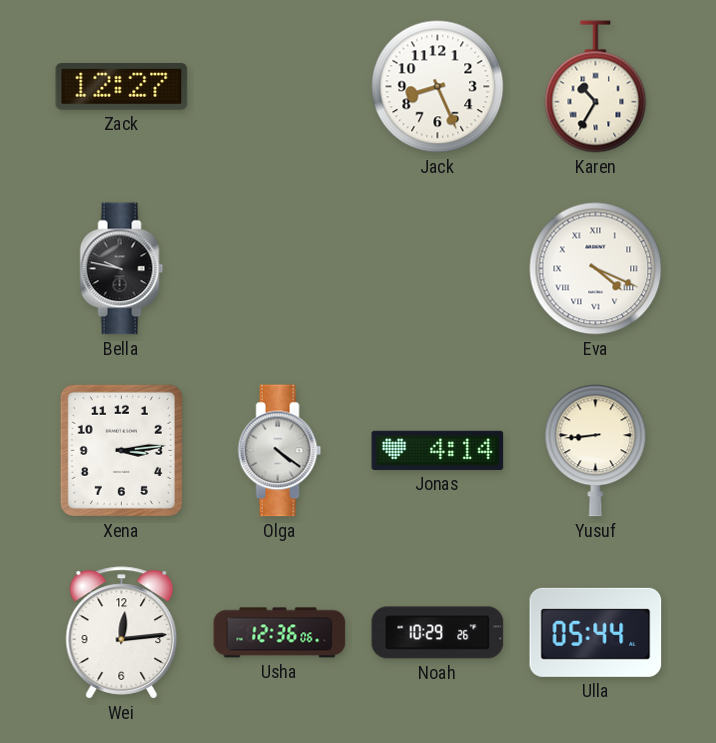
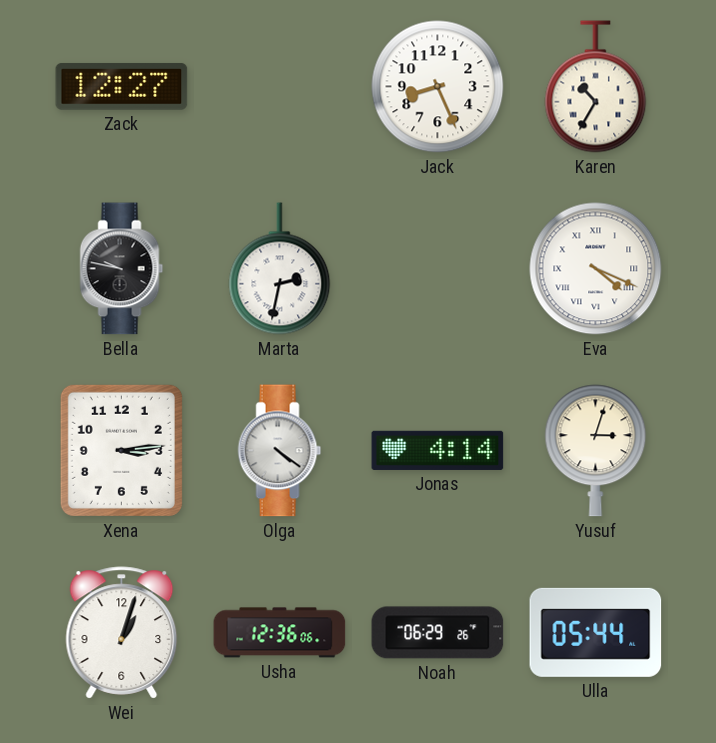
Marta: none -> 2:32
Yusuf: 8:44 -> 3:03
Wei: 12:14 -> 1:03
Noah: 10:29 -> 06:29
